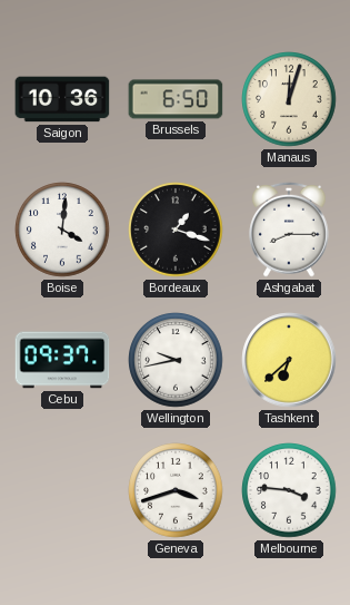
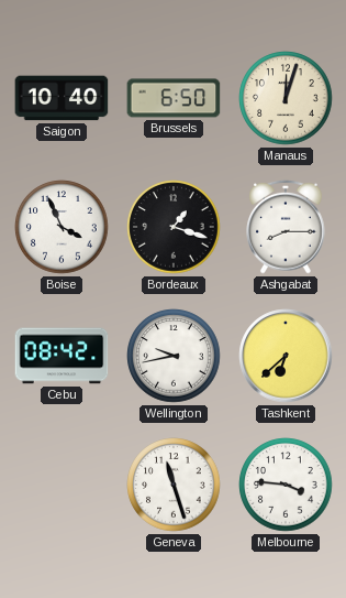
Saigon: 10:36 -> 10:40
Boise: 4:01 -> 3:56
Cebu: 09:37 -> 08:42
Geneva: 3:42 -> 11:27
